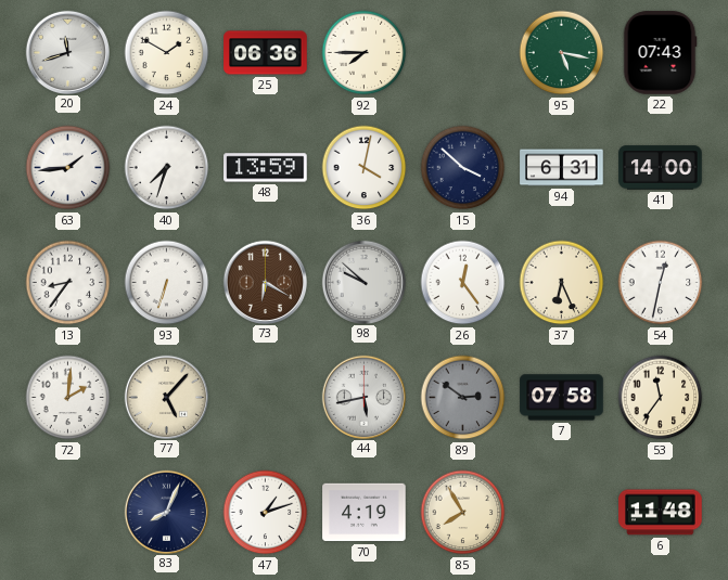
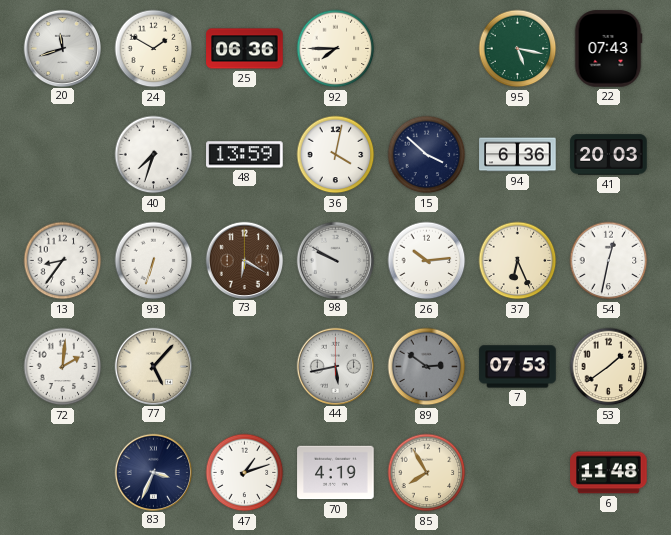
63: 1:44 -> none
94: 6:31 -> 6:36
41: 14:00 -> 20:03
98: 9:52 -> 9:50
26: 12:24 -> 10:14
7: 07:58 -> 07:53
53: 11:36 -> 1:39
83: 8:04 -> 3:34
